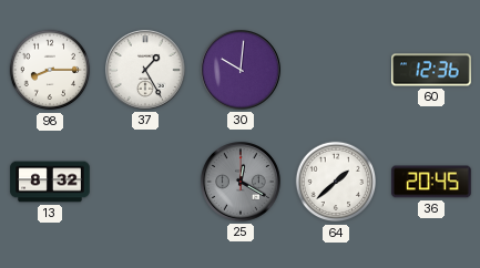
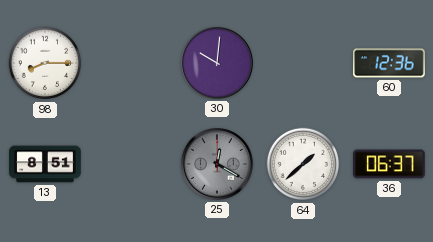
37: 1:25 -> none
13: 8:32 -> 8:51
36: 20:45 -> 06:37
